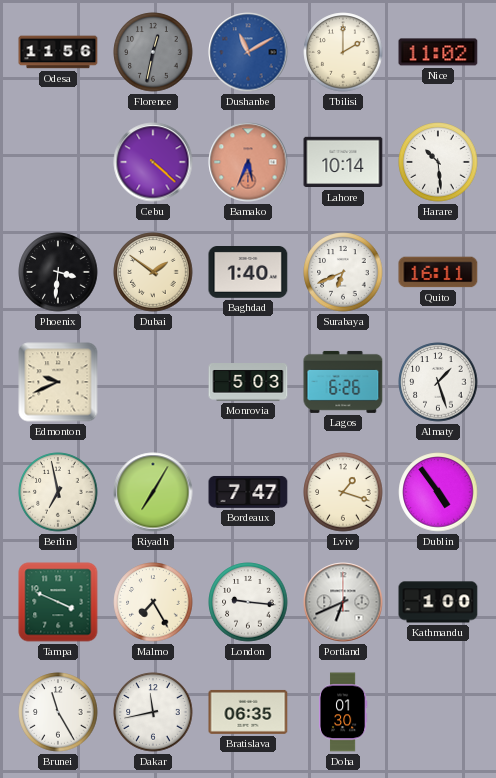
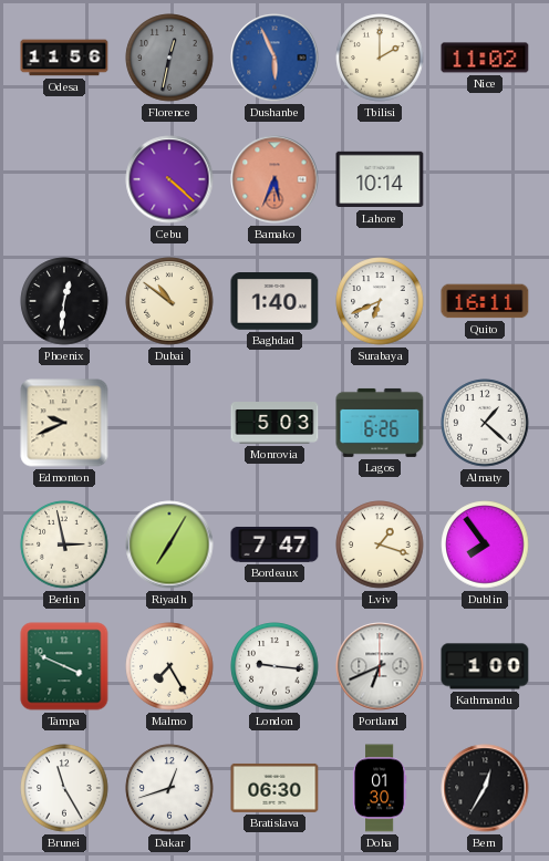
Dushanbe: 11:10 -> 5:56
Harare: 10:29 -> none
Phoenix: 3:31 -> 12:31
Dubai: 1:51 -> 10:51
Almaty: 1:27 -> 1:22
Berlin: 6:58 -> 2:58
Dublin: 4:54 -> 7:54
Dakar: 11:43 -> 12:42
Bratislava: 06:35 -> 06:30
Bern: none -> 12:35
